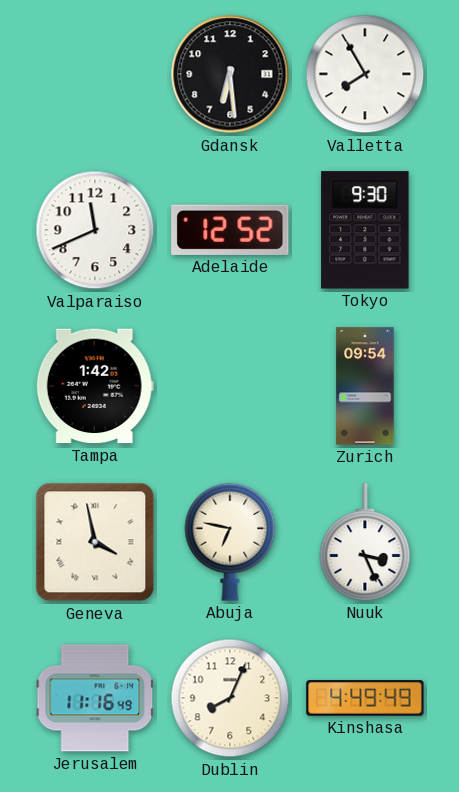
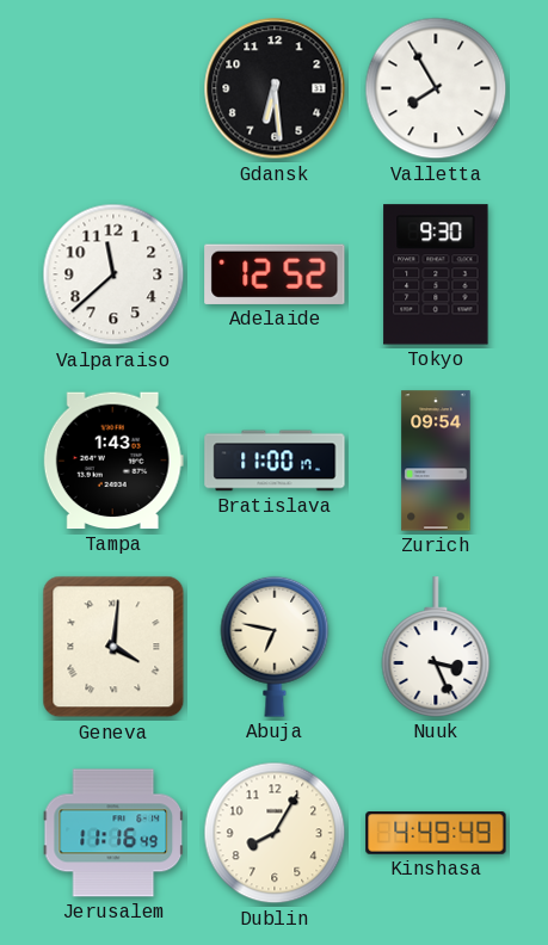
Valparaiso: 11:41 -> 11:38
Tampa: 1:42 -> 1:43
Bratislava: none -> 11:00
Geneva: 3:58 -> 4:01
Dublin: 8:04 -> 8:05
